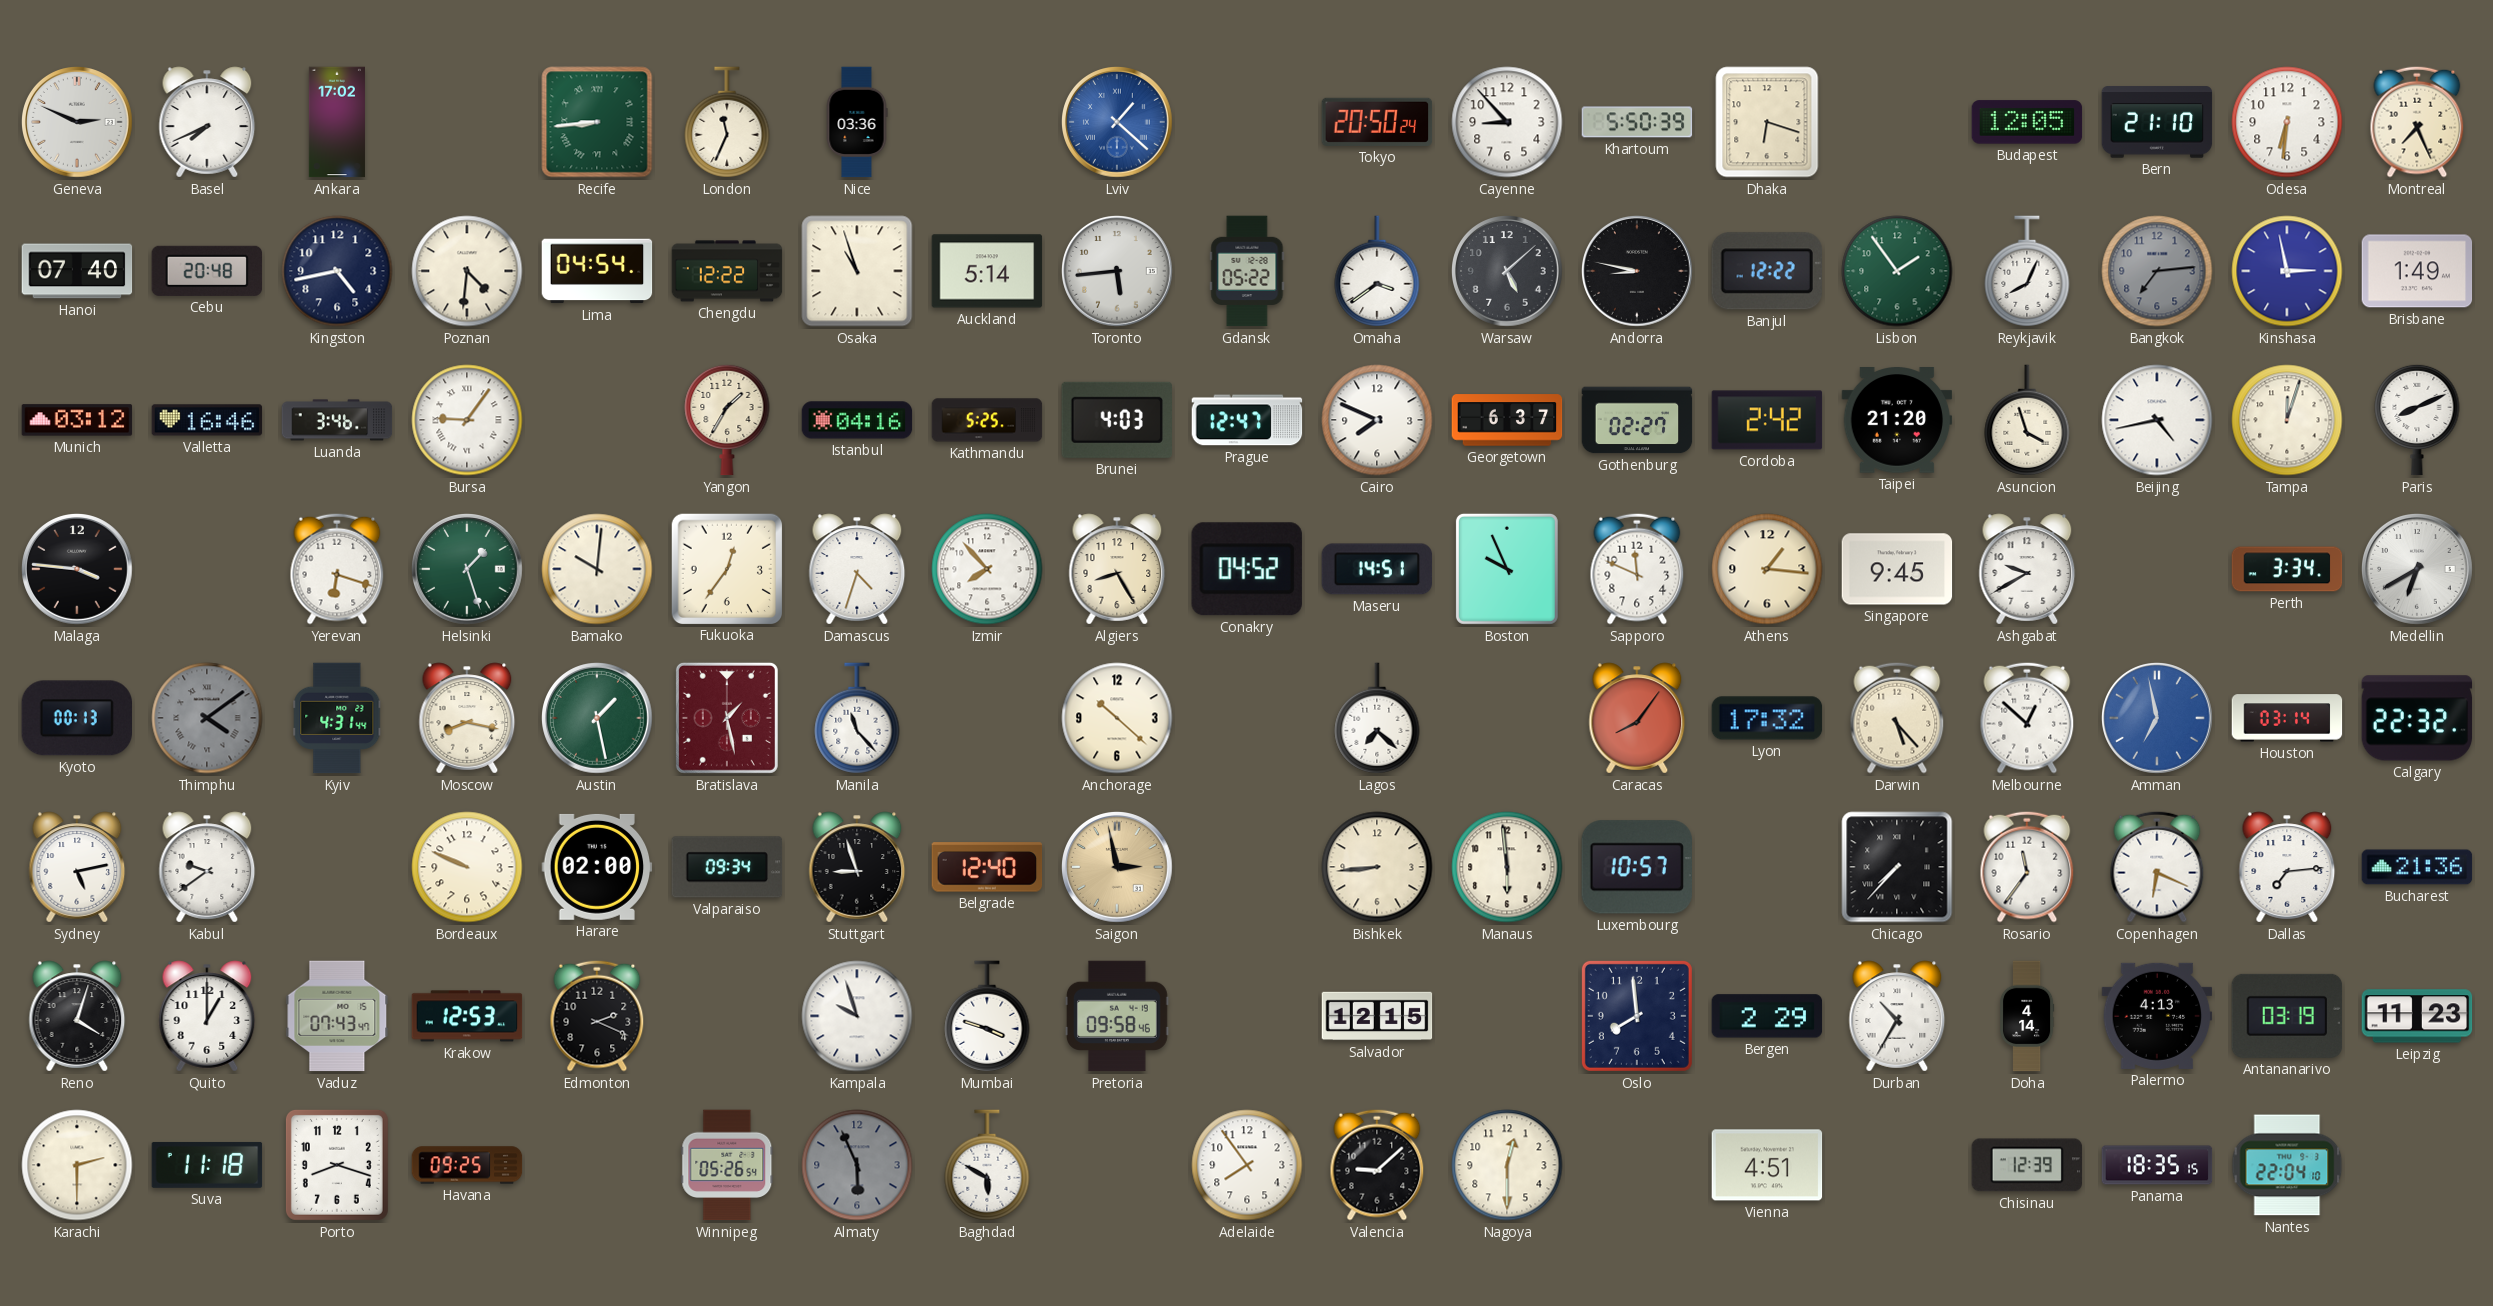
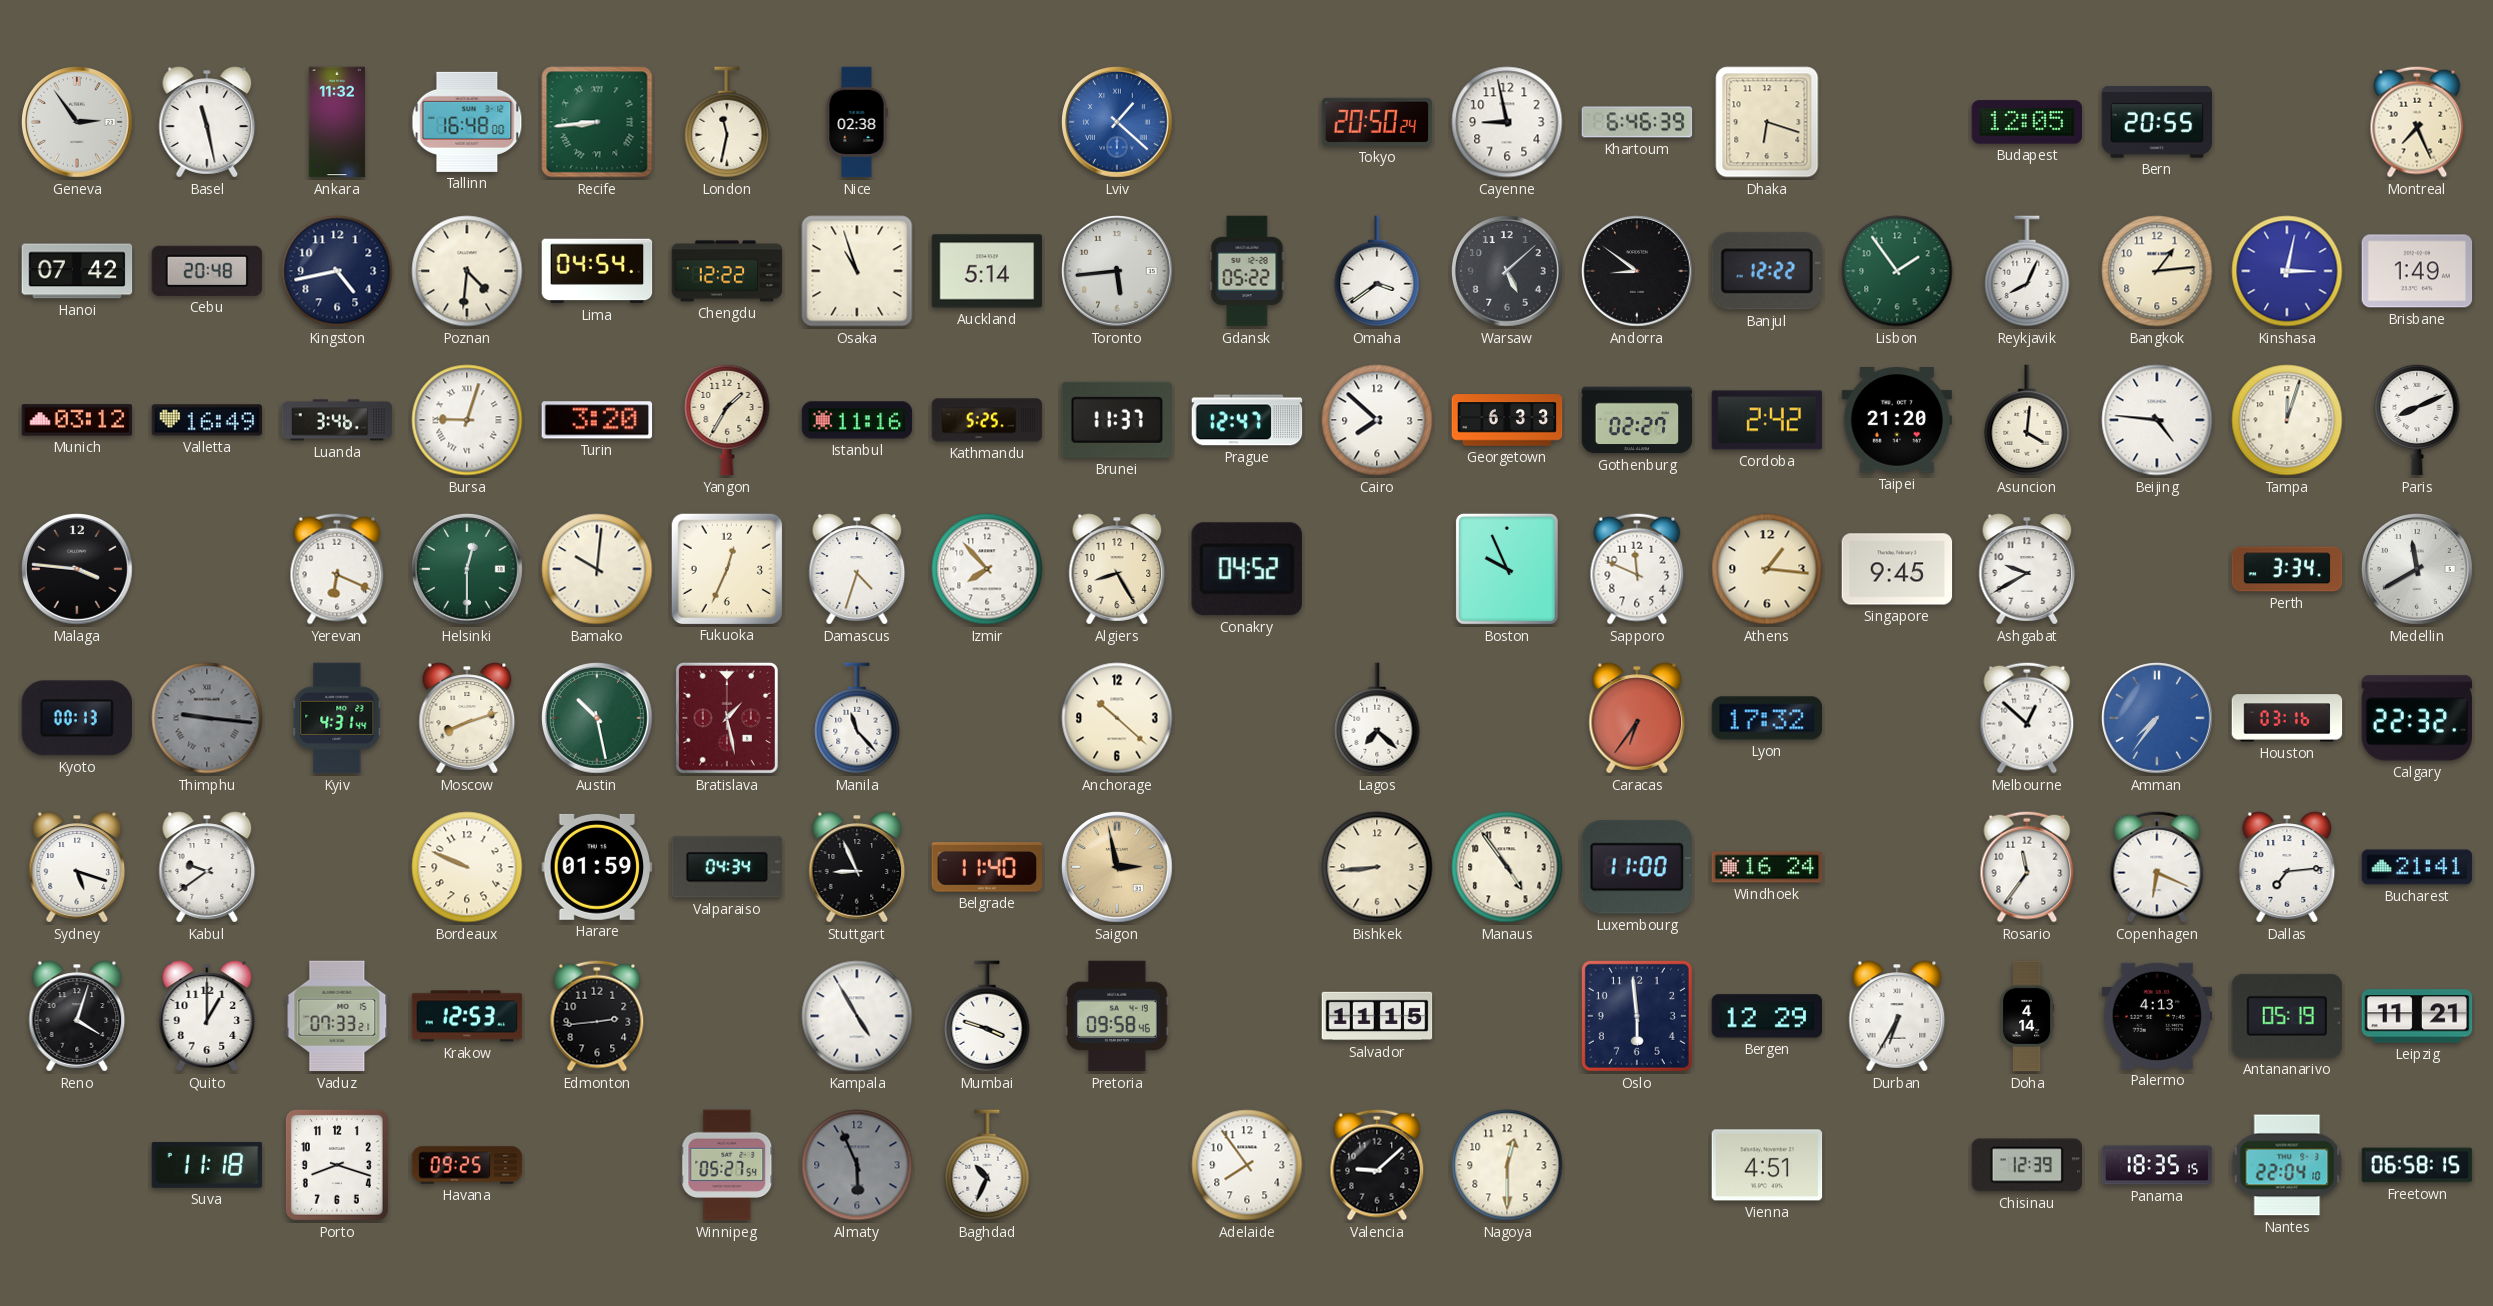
Geneva: 2:49 -> 2:54
Basel: 7:41 -> 11:28
Ankara: 17:02 -> 11:32
Tallinn: none -> 16:48
London: 11:34 -> 11:32
Nice: 03:36 -> 02:38
Cayenne: 8:53 -> 8:58
Khartoum: 5:50 -> 6:46
Bern: 21:10 -> 20:55
Odesa: 6:31 -> none
Hanoi: 07:40 -> 07:42
Andorra: 8:47 -> 8:51
Bangkok: 7:14 -> 1:14
Bangkok dial: grey -> cream
Kinshasa: 2:58 -> 3:02
Valletta: 16:46 -> 16:49
Bursa: 9:06 -> 9:03
Turin: none -> 3:20
Istanbul: 04:16 -> 11:16
Brunei: 4:03 -> 11:37
Cairo: 7:49 -> 7:52
Georgetown: 6:37 -> 6:33
Asuncion: 3:57 -> 4:01
Beijing: 4:43 -> 4:46
Yerevan: 6:18 -> 6:19
Helsinki: 1:27 -> 12:30
Fukuoka: 12:36 -> 12:34
Maseru: 14:51 -> none
Medellin: 6:40 -> 11:40
Thimphu: 4:09 -> 9:16
Moscow: 8:17 -> 8:12
Austin: 1:28 -> 10:28
Caracas: 8:06 -> 6:36
Darwin: 5:23 -> none
Amman: 6:58 -> 7:36
Houston: 03:14 -> 03:16
Sydney: 5:13 -> 5:18
Harare: 02:00 -> 01:59
Valparaiso: 09:34 -> 04:34
Stuttgart: 8:57 -> 8:56
Belgrade: 12:40 -> 11:40
Manaus: 5:59 -> 4:54
Luxembourg: 10:57 -> 11:00
Windhoek: none -> 16:24
Chicago: 7:37 -> none
Bucharest: 21:36 -> 21:41
Vaduz: 07:43 -> 07:33
Edmonton: 2:19 -> 2:44
Kampala: 9:57 -> 4:55
Salvador: 12:15 -> 11:15
Oslo: 7:59 -> 5:59
Bergen: 2:29 -> 12:29
Durban: 10:35 -> 6:35
Antananarivo: 03:19 -> 05:19
Leipzig: 11:23 -> 11:21
Karachi: 2:30 -> none
Winnipeg: 05:26 -> 05:27
Baghdad: 5:50 -> 10:34
Freetown: none -> 06:58
